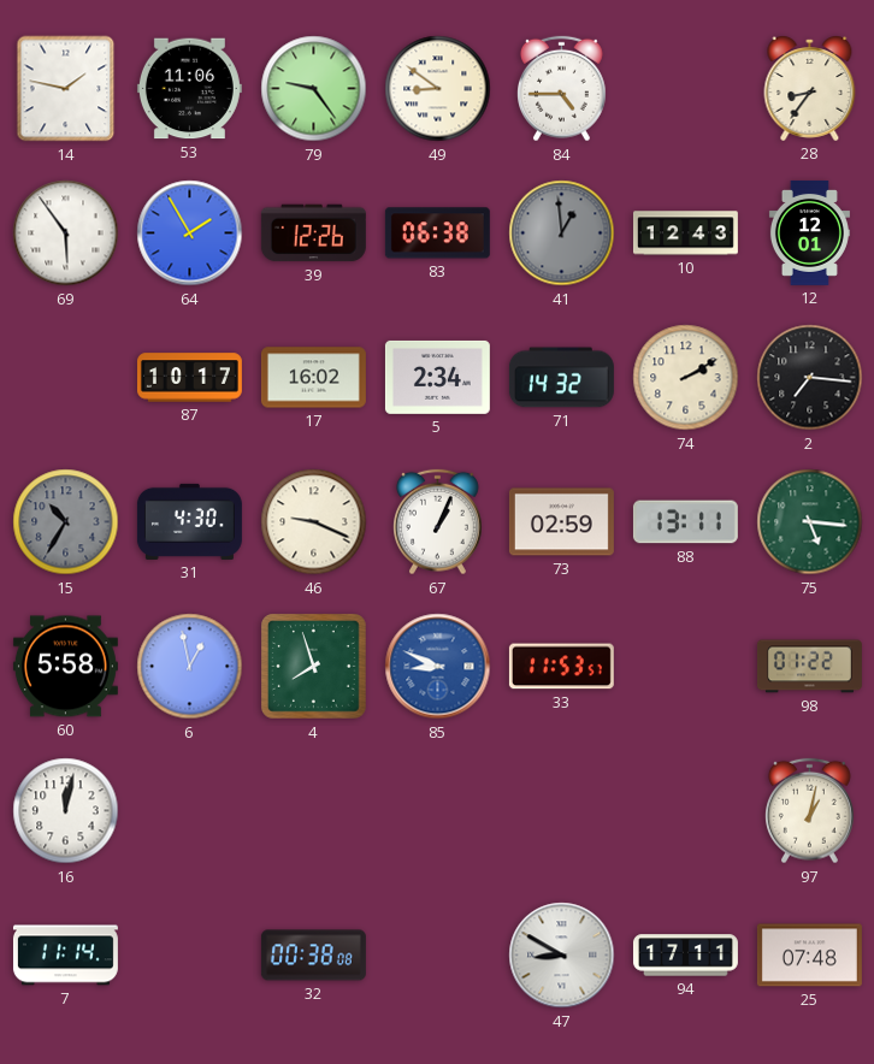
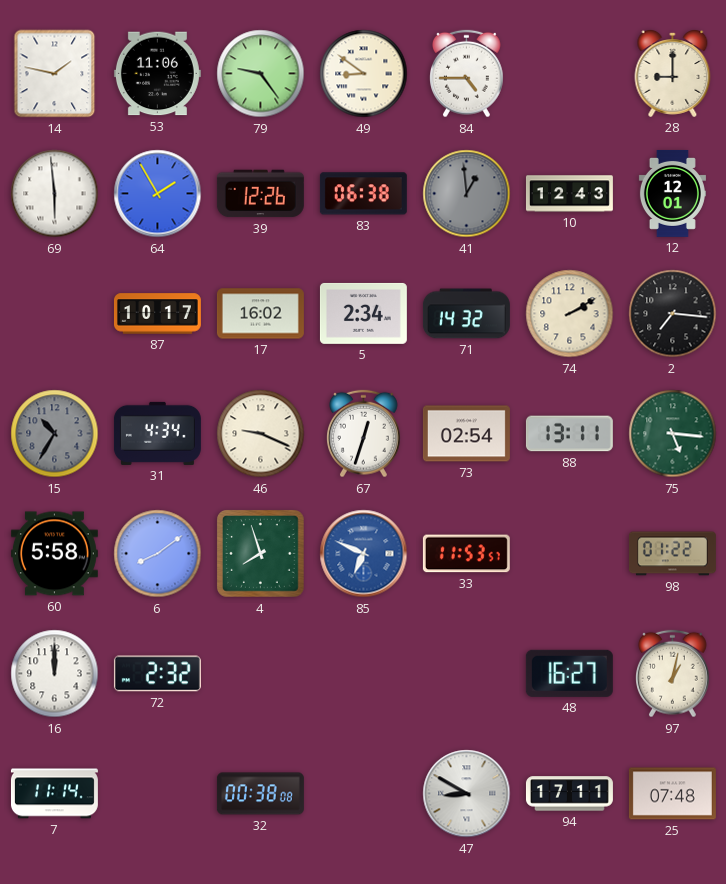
28: 8:36 -> 9:00
69: 5:54 -> 5:59
31: 4:30 -> 4:34
67: 1:04 -> 12:33
73: 02:59 -> 02:54
6: 12:58 -> 8:09
85: 8:49 -> 6:49
16: 12:02 -> 12:00
72: none -> 2:32
48: none -> 16:27
